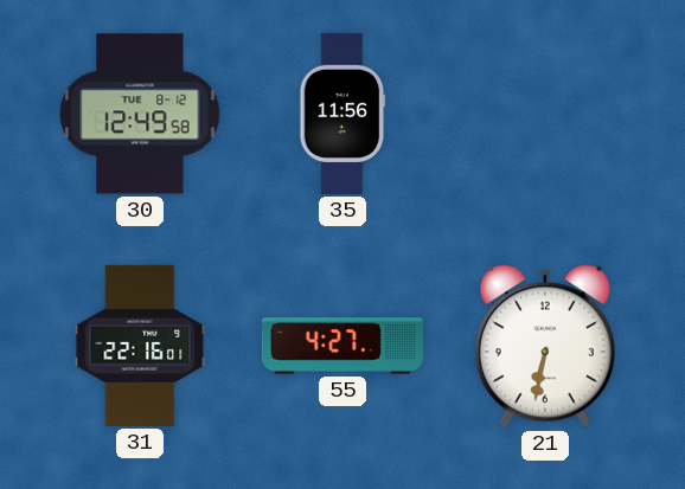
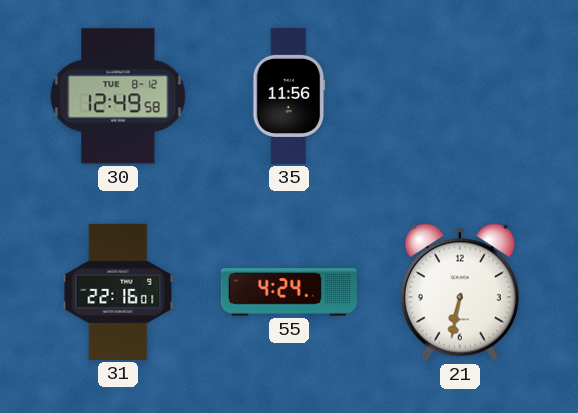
55: 4:27 -> 4:24
